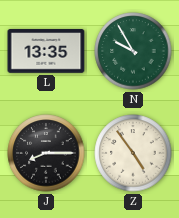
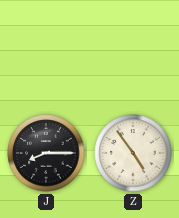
L: 13:35 -> none
N: 9:55 -> none
